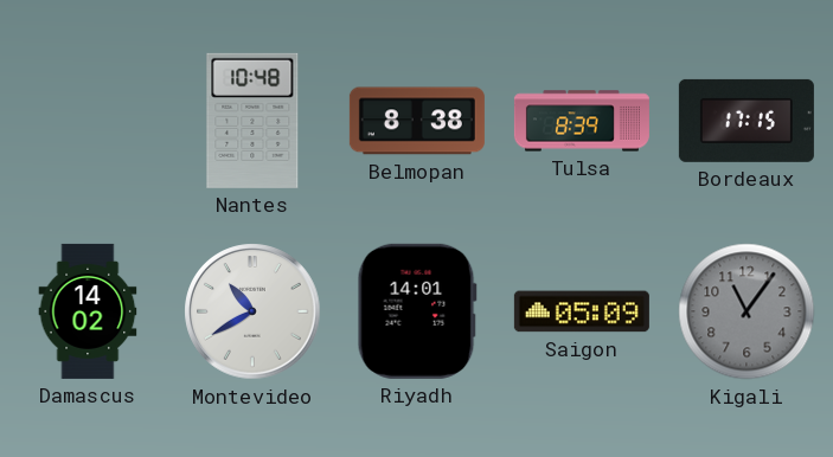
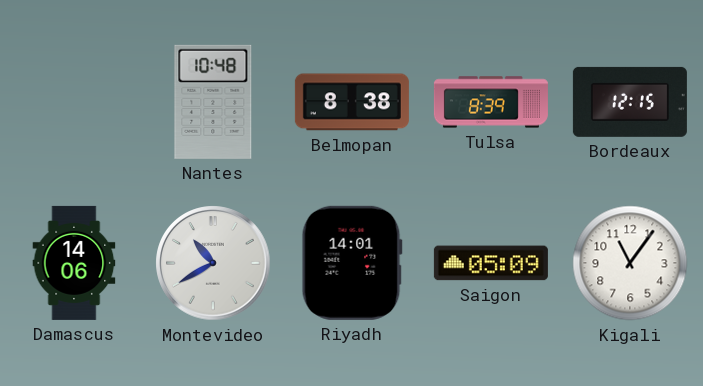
Bordeaux: 17:15 -> 12:15
Damascus: 14:02 -> 14:06
Kigali dial: grey -> white
